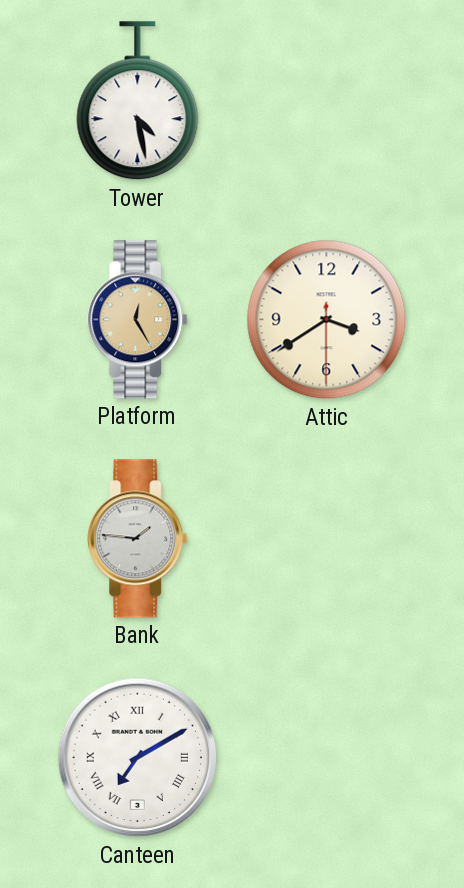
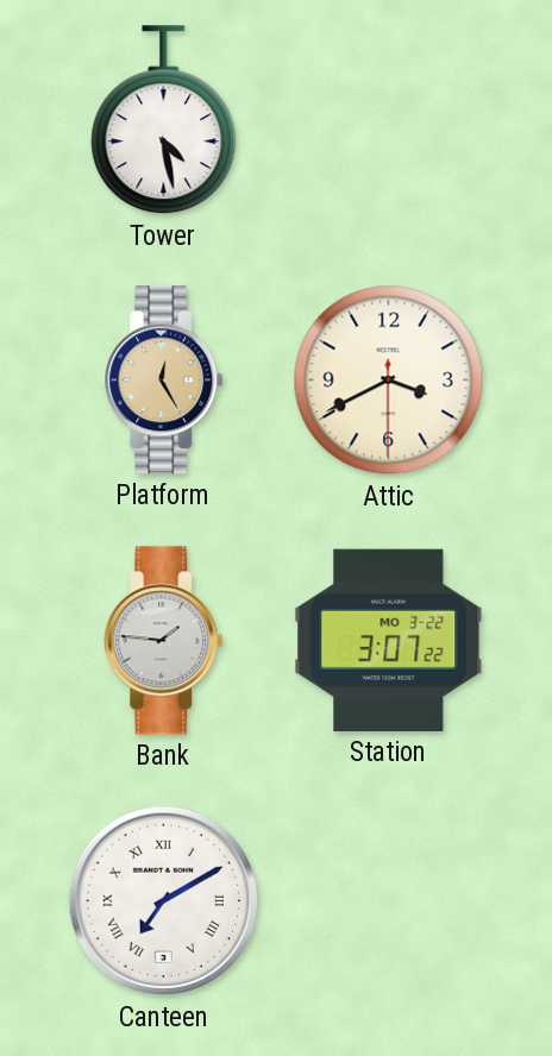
Attic: 3:39 -> 3:40
Station: none -> 3:07
